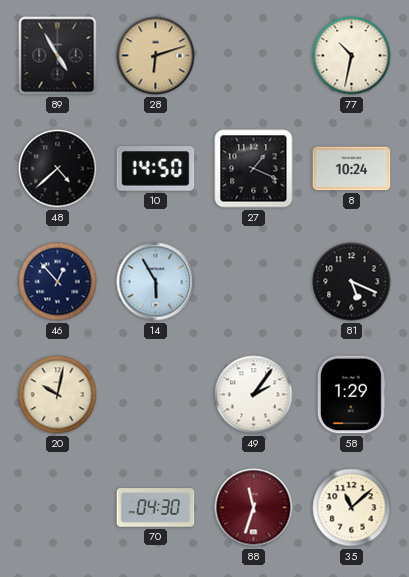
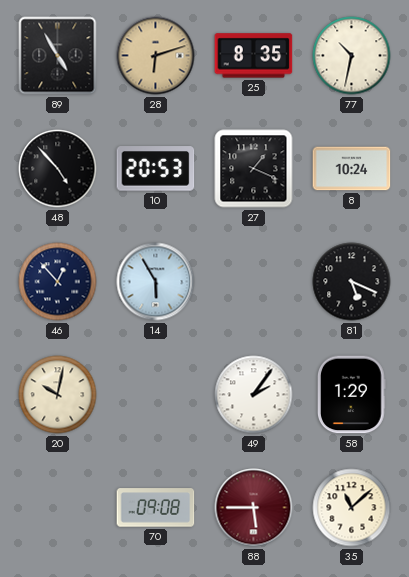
25: none -> 8:35
48: 4:38 -> 4:53
10: 14:50 -> 20:53
70: 04:30 -> 09:08
88: 11:33 -> 5:45
